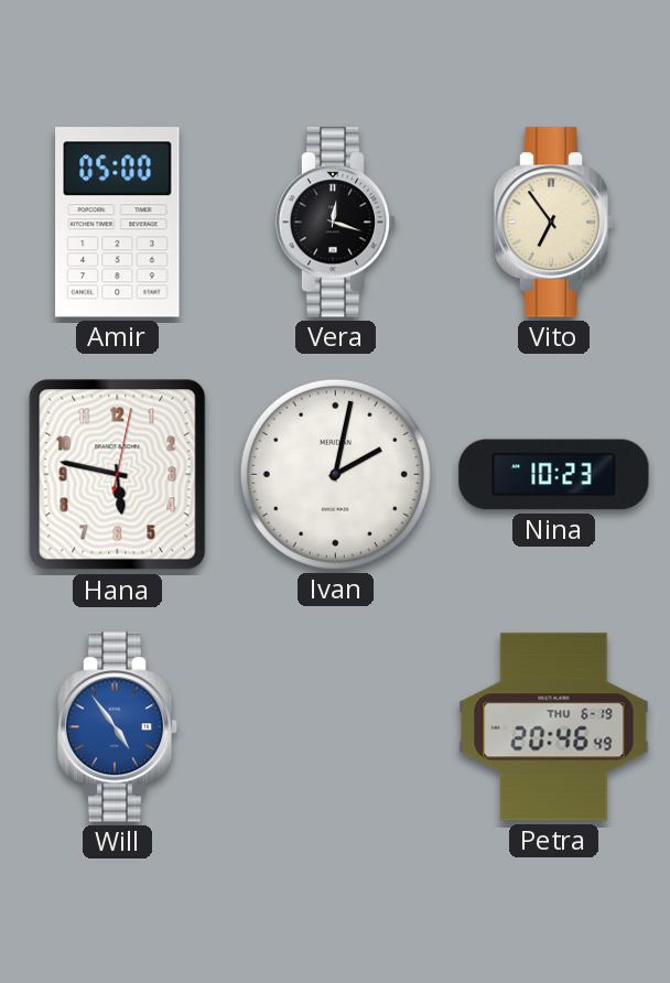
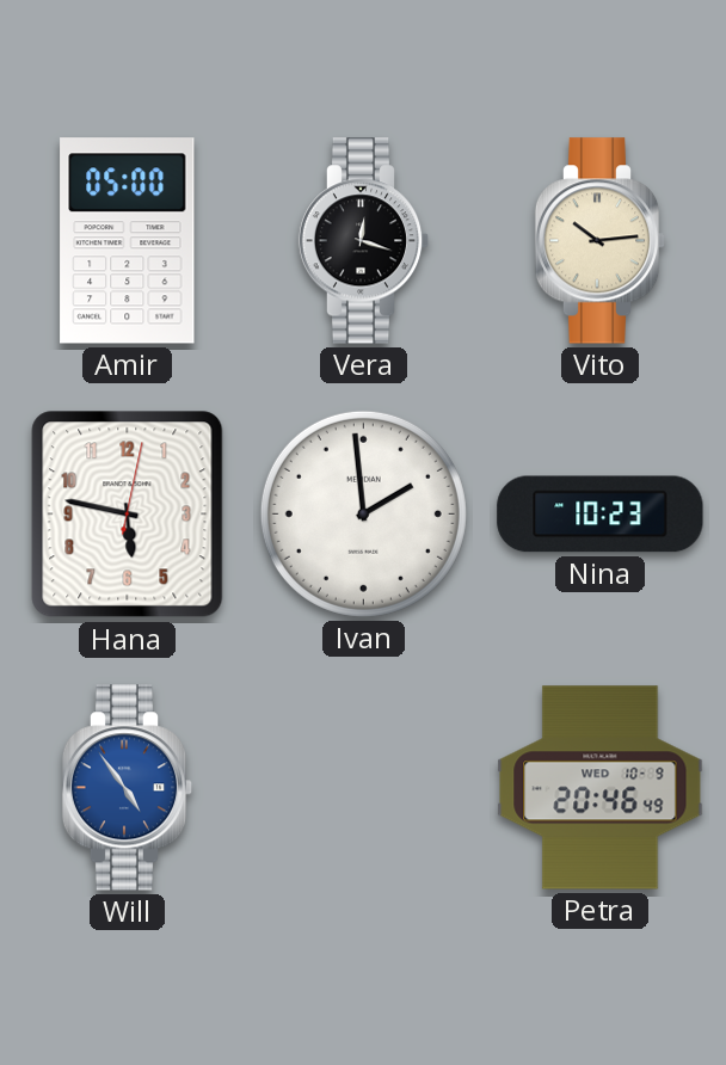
Vito: 6:54 -> 10:14
Ivan: 2:02 -> 1:59
Petra date: THU 6-19 -> WED 10-9
